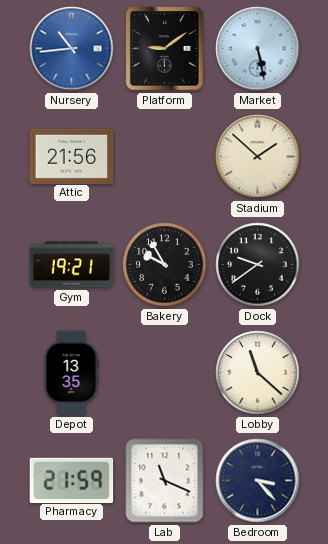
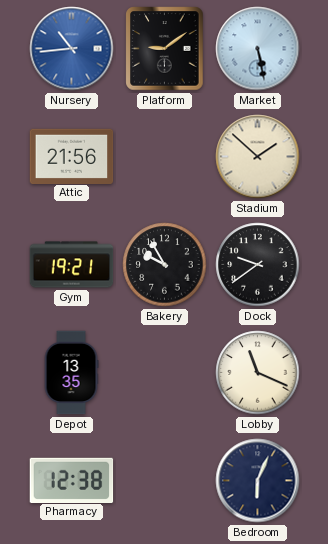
Lobby: 11:22 -> 11:19
Pharmacy: 21:59 -> 12:38
Lab: 11:19 -> none
Bedroom: 3:23 -> 6:04
